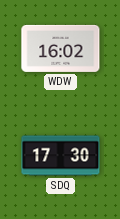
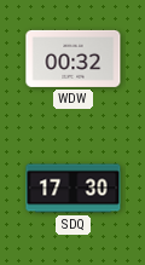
WDW: 16:02 -> 00:32
